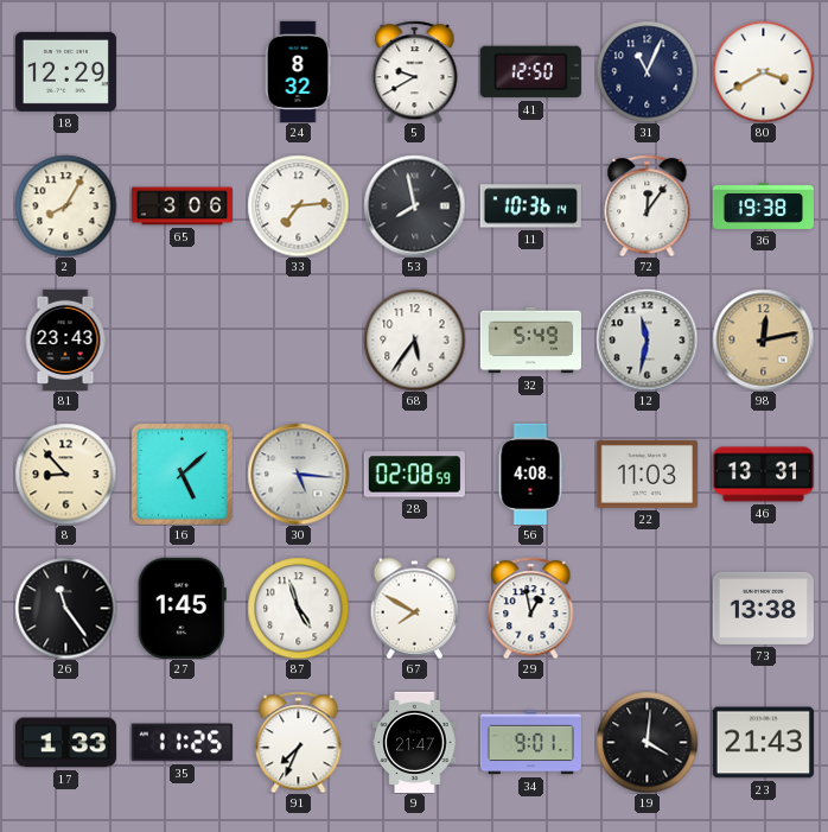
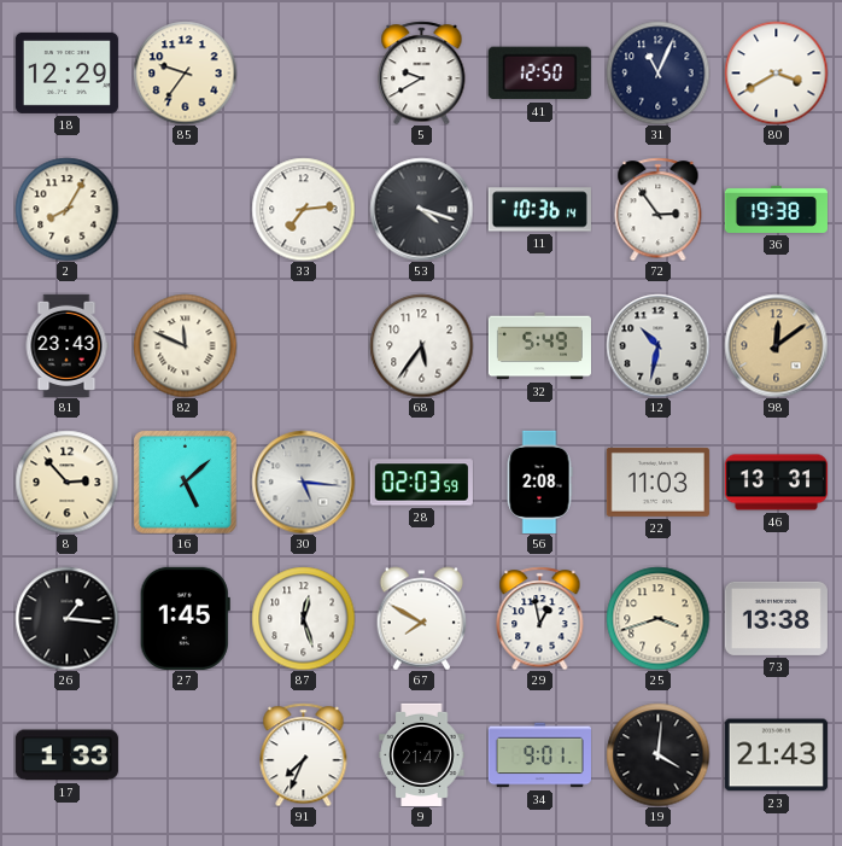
85: none -> 9:36
24: 8:32 -> none
65: 3:06 -> none
53: 7:58 -> 4:18
72: 12:06 -> 2:54
82: none -> 11:49
12: 11:32 -> 10:32
98: 12:13 -> 12:09
8: 8:53 -> 2:53
28: 02:08 -> 02:03
56: 4:08 -> 2:08
26: 11:24 -> 1:16
87: 4:57 -> 12:27
25: none -> 3:42
35: 11:25 -> none
